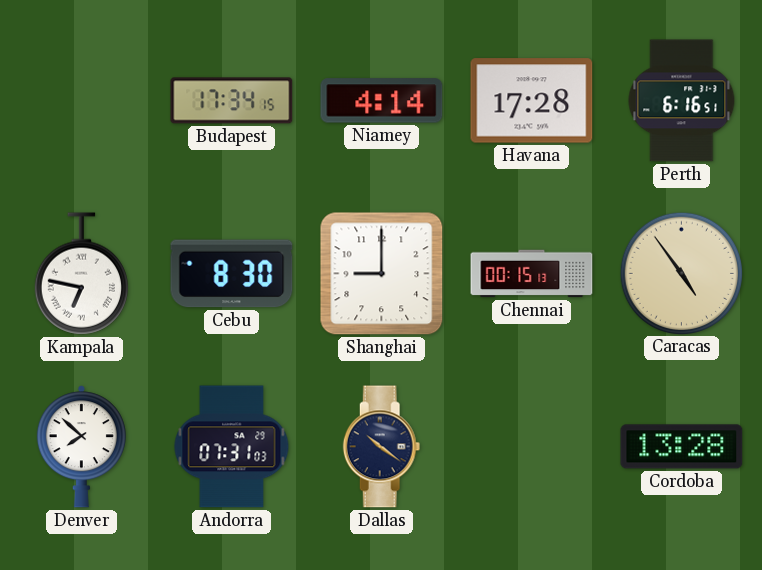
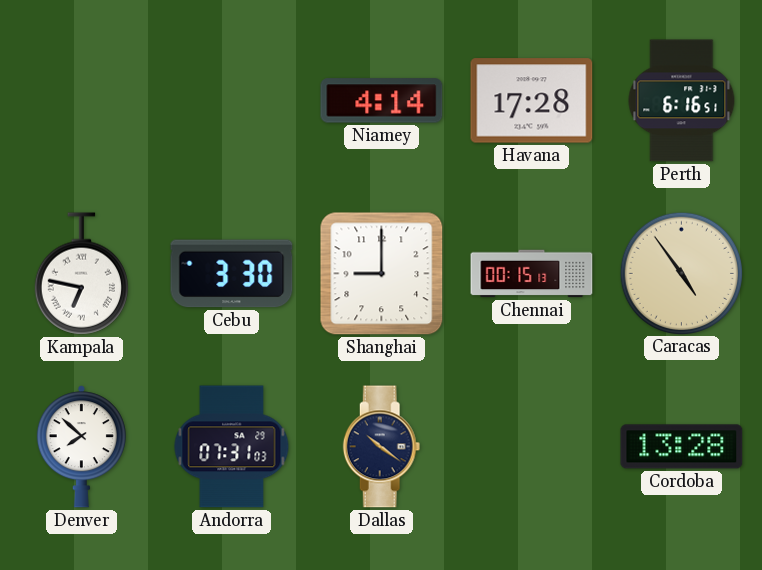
Budapest: 17:34 -> none
Cebu: 8:30 -> 3:30
